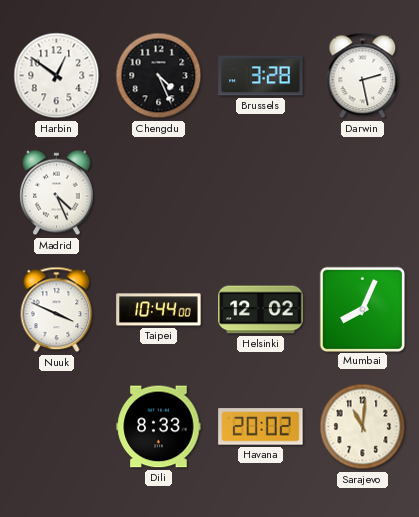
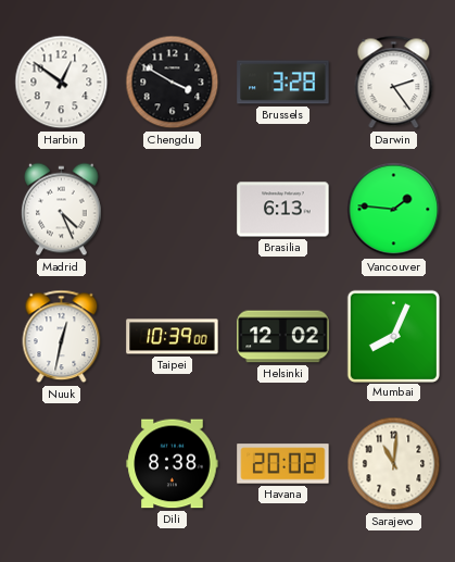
Chengdu: 4:26 -> 3:50
Darwin: 2:28 -> 2:24
Brasilia: none -> 6:13
Vancouver: none -> 1:46
Nuuk: 3:49 -> 12:32
Taipei: 10:44 -> 10:39
Dili: 8:33 -> 8:38
